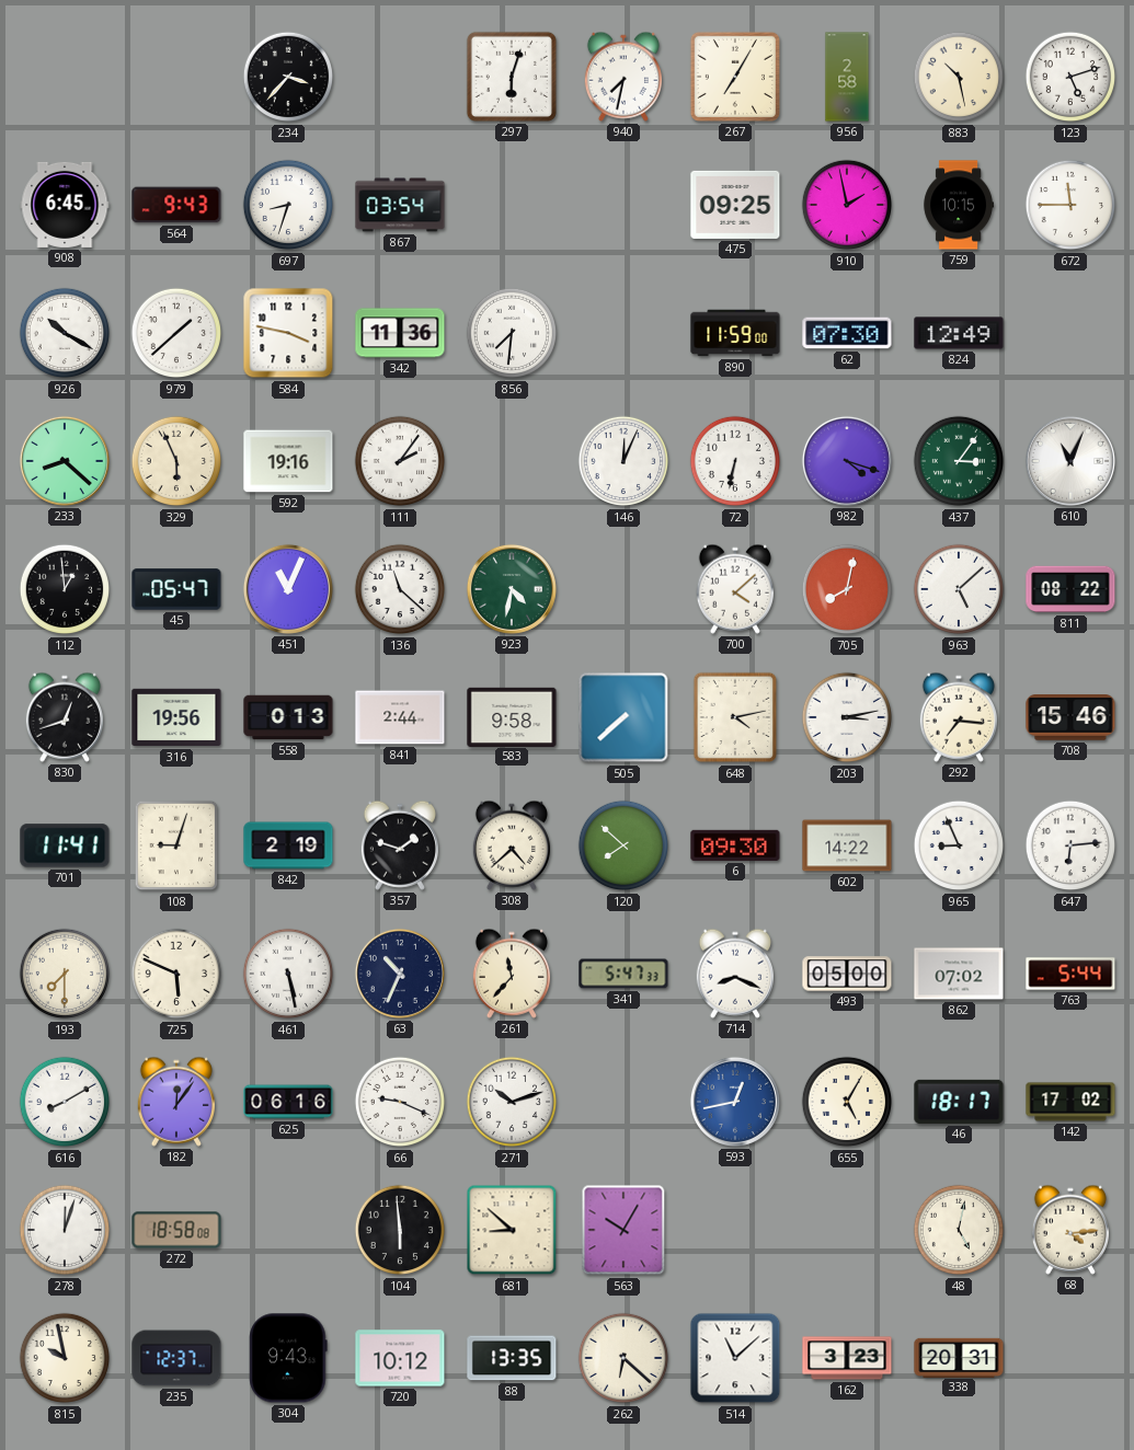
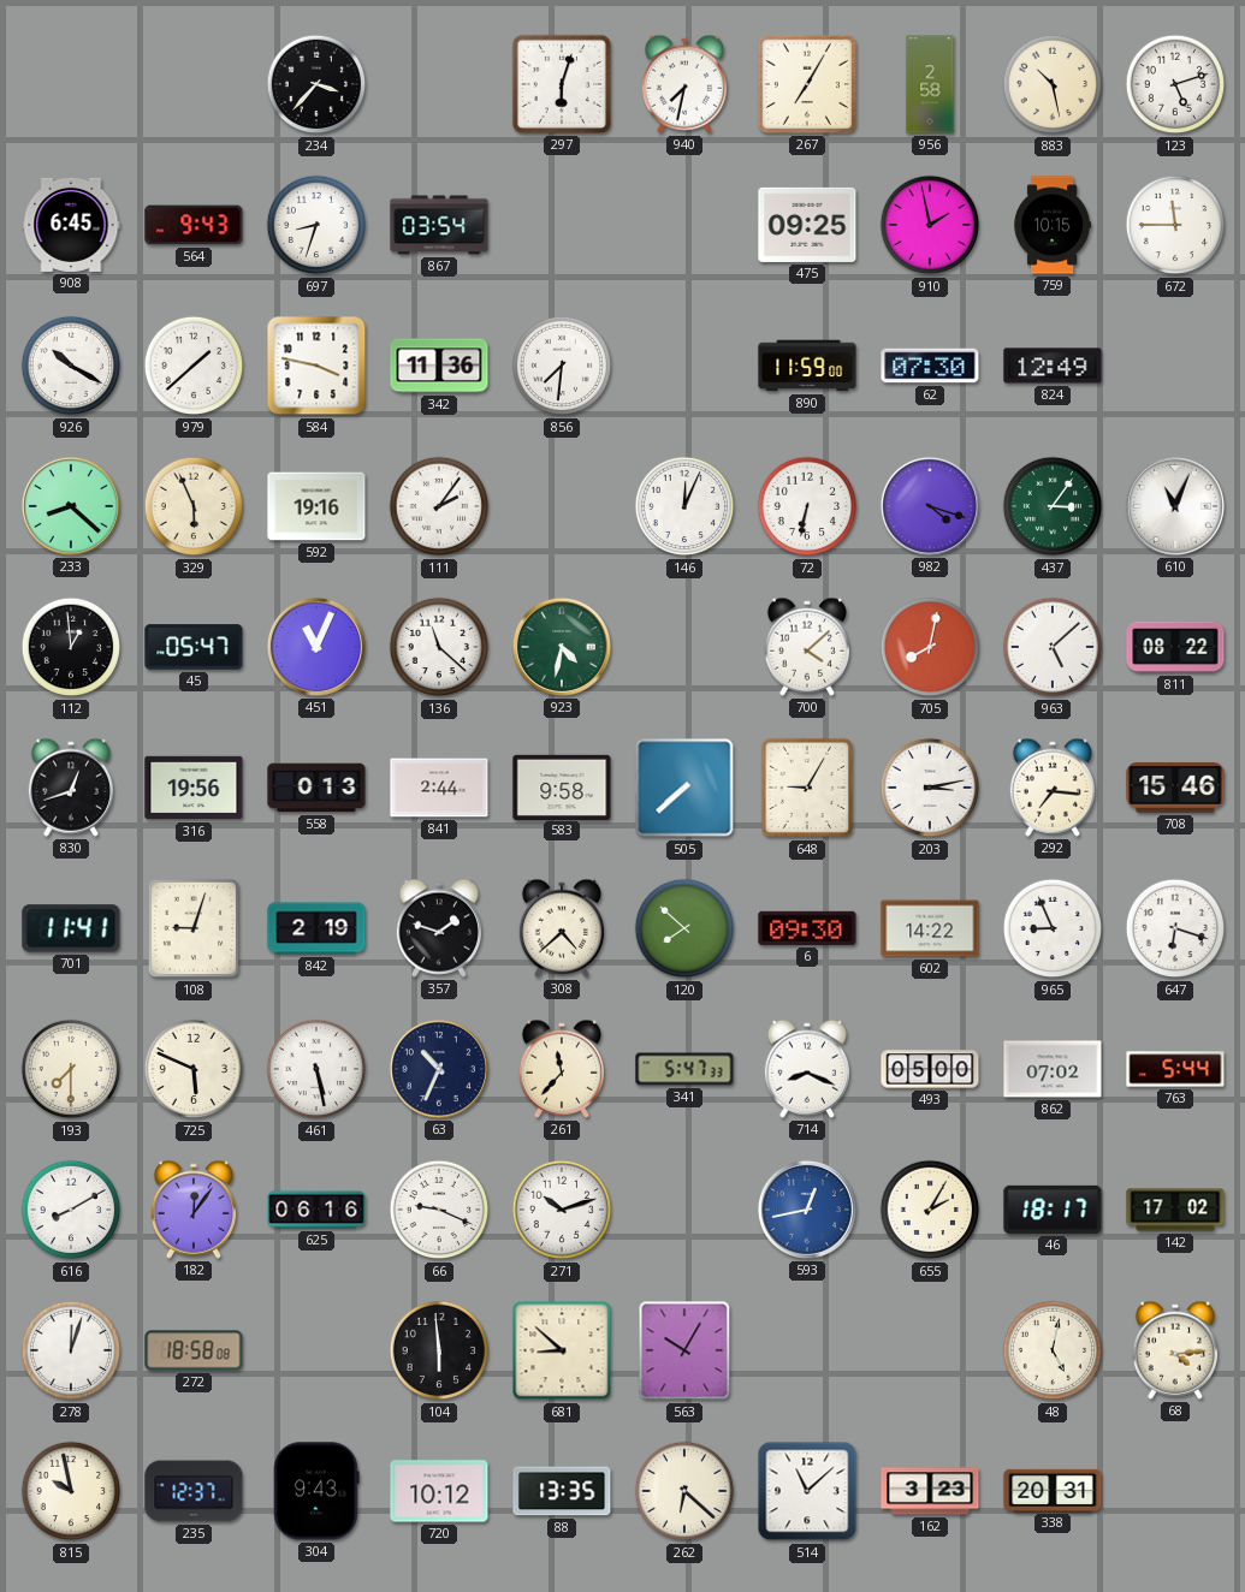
648: 4:13 -> 9:05
647: 6:14 -> 6:18
655: 5:05 -> 2:05
